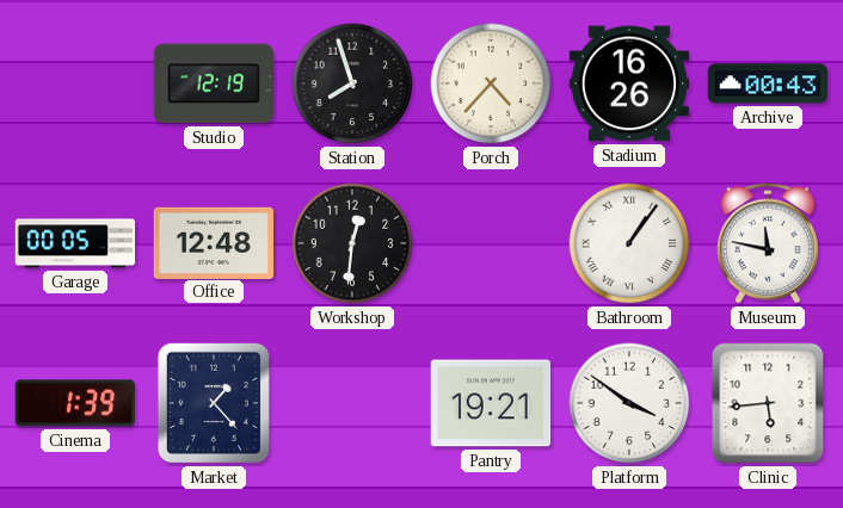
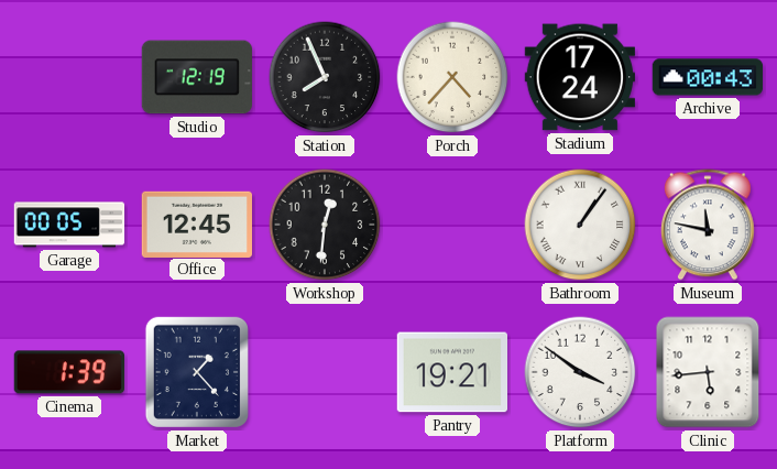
Station: 7:57 -> 7:56
Stadium: 16:26 -> 17:24
Office: 12:48 -> 12:45
